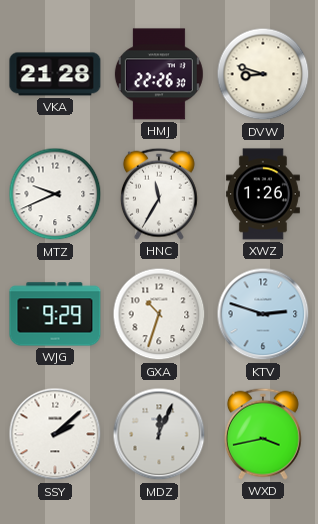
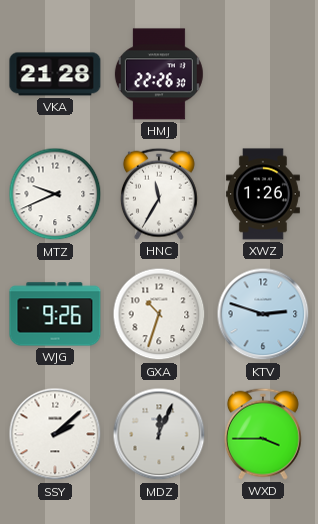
DVW: 8:48 -> none
WJG: 9:29 -> 9:26
WXD: 3:43 -> 3:45
